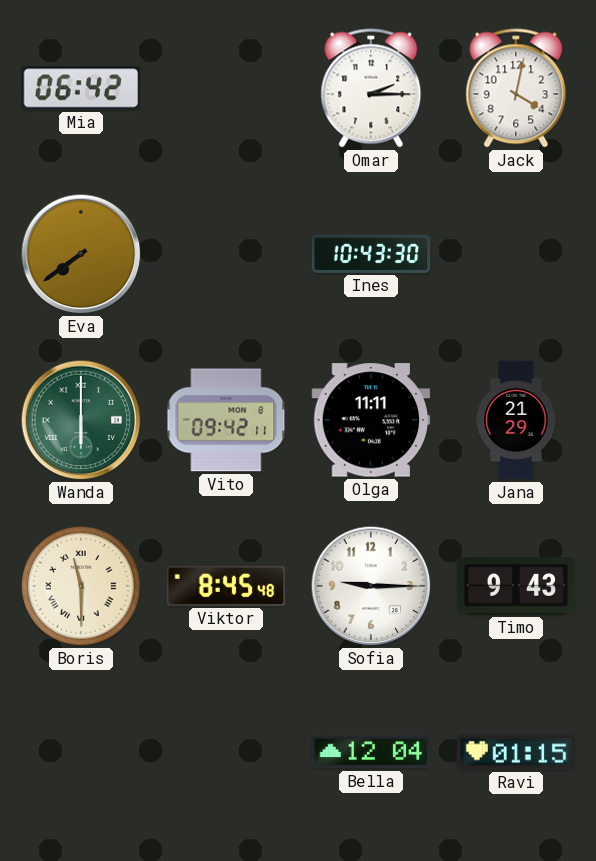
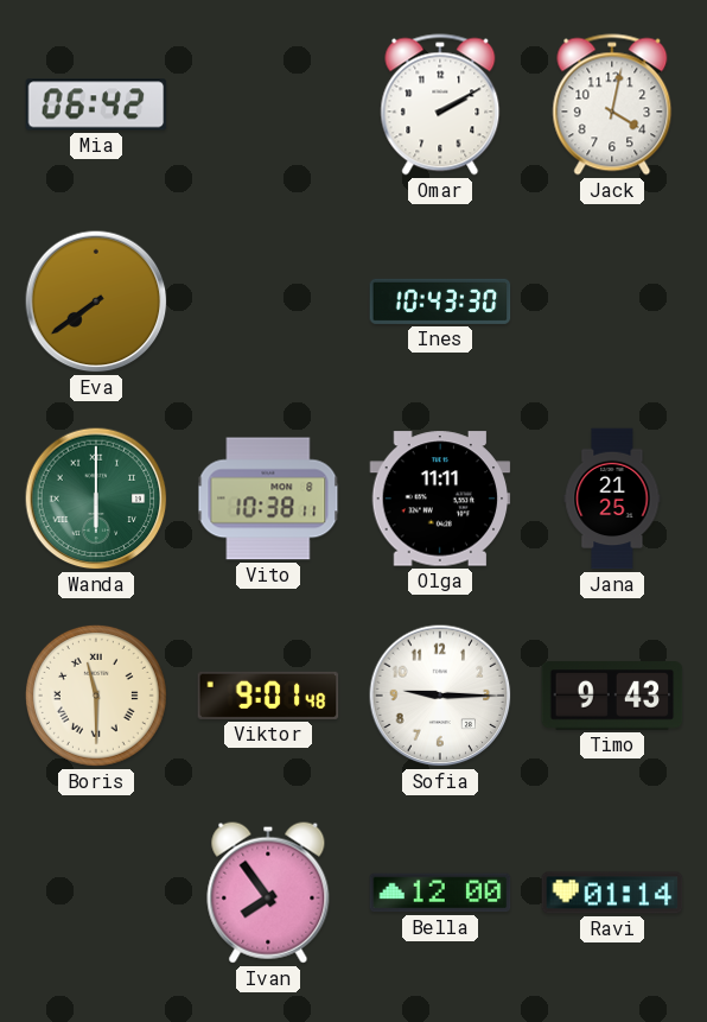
Omar: 2:15 -> 2:10
Vito: 09:42 -> 10:38
Jana: 21:29 -> 21:25
Viktor: 8:45 -> 9:01
Ivan: none -> 7:54
Bella: 12:04 -> 12:00
Ravi: 01:15 -> 01:14
